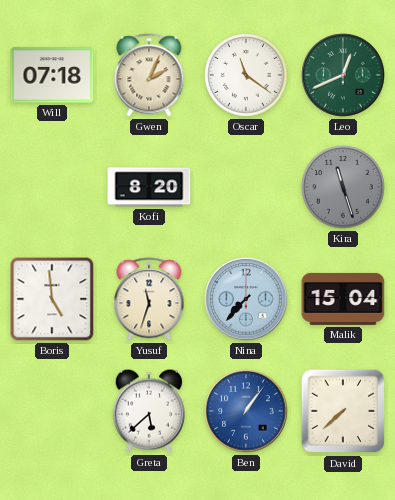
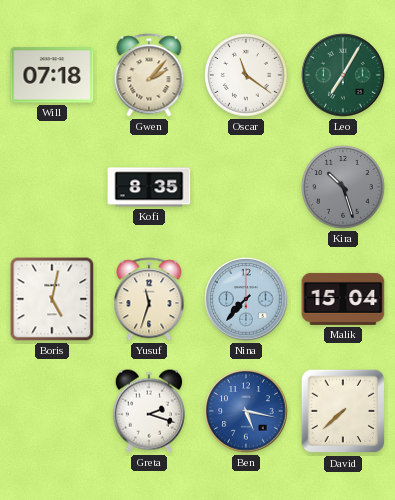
Gwen: 2:04 -> 2:07
Leo: 12:41 -> 7:05
Kofi: 8:20 -> 8:35
Kira: 11:27 -> 10:27
Boris: 4:59 -> 5:02
Greta: 5:38 -> 2:18
Ben: 1:06 -> 5:17
